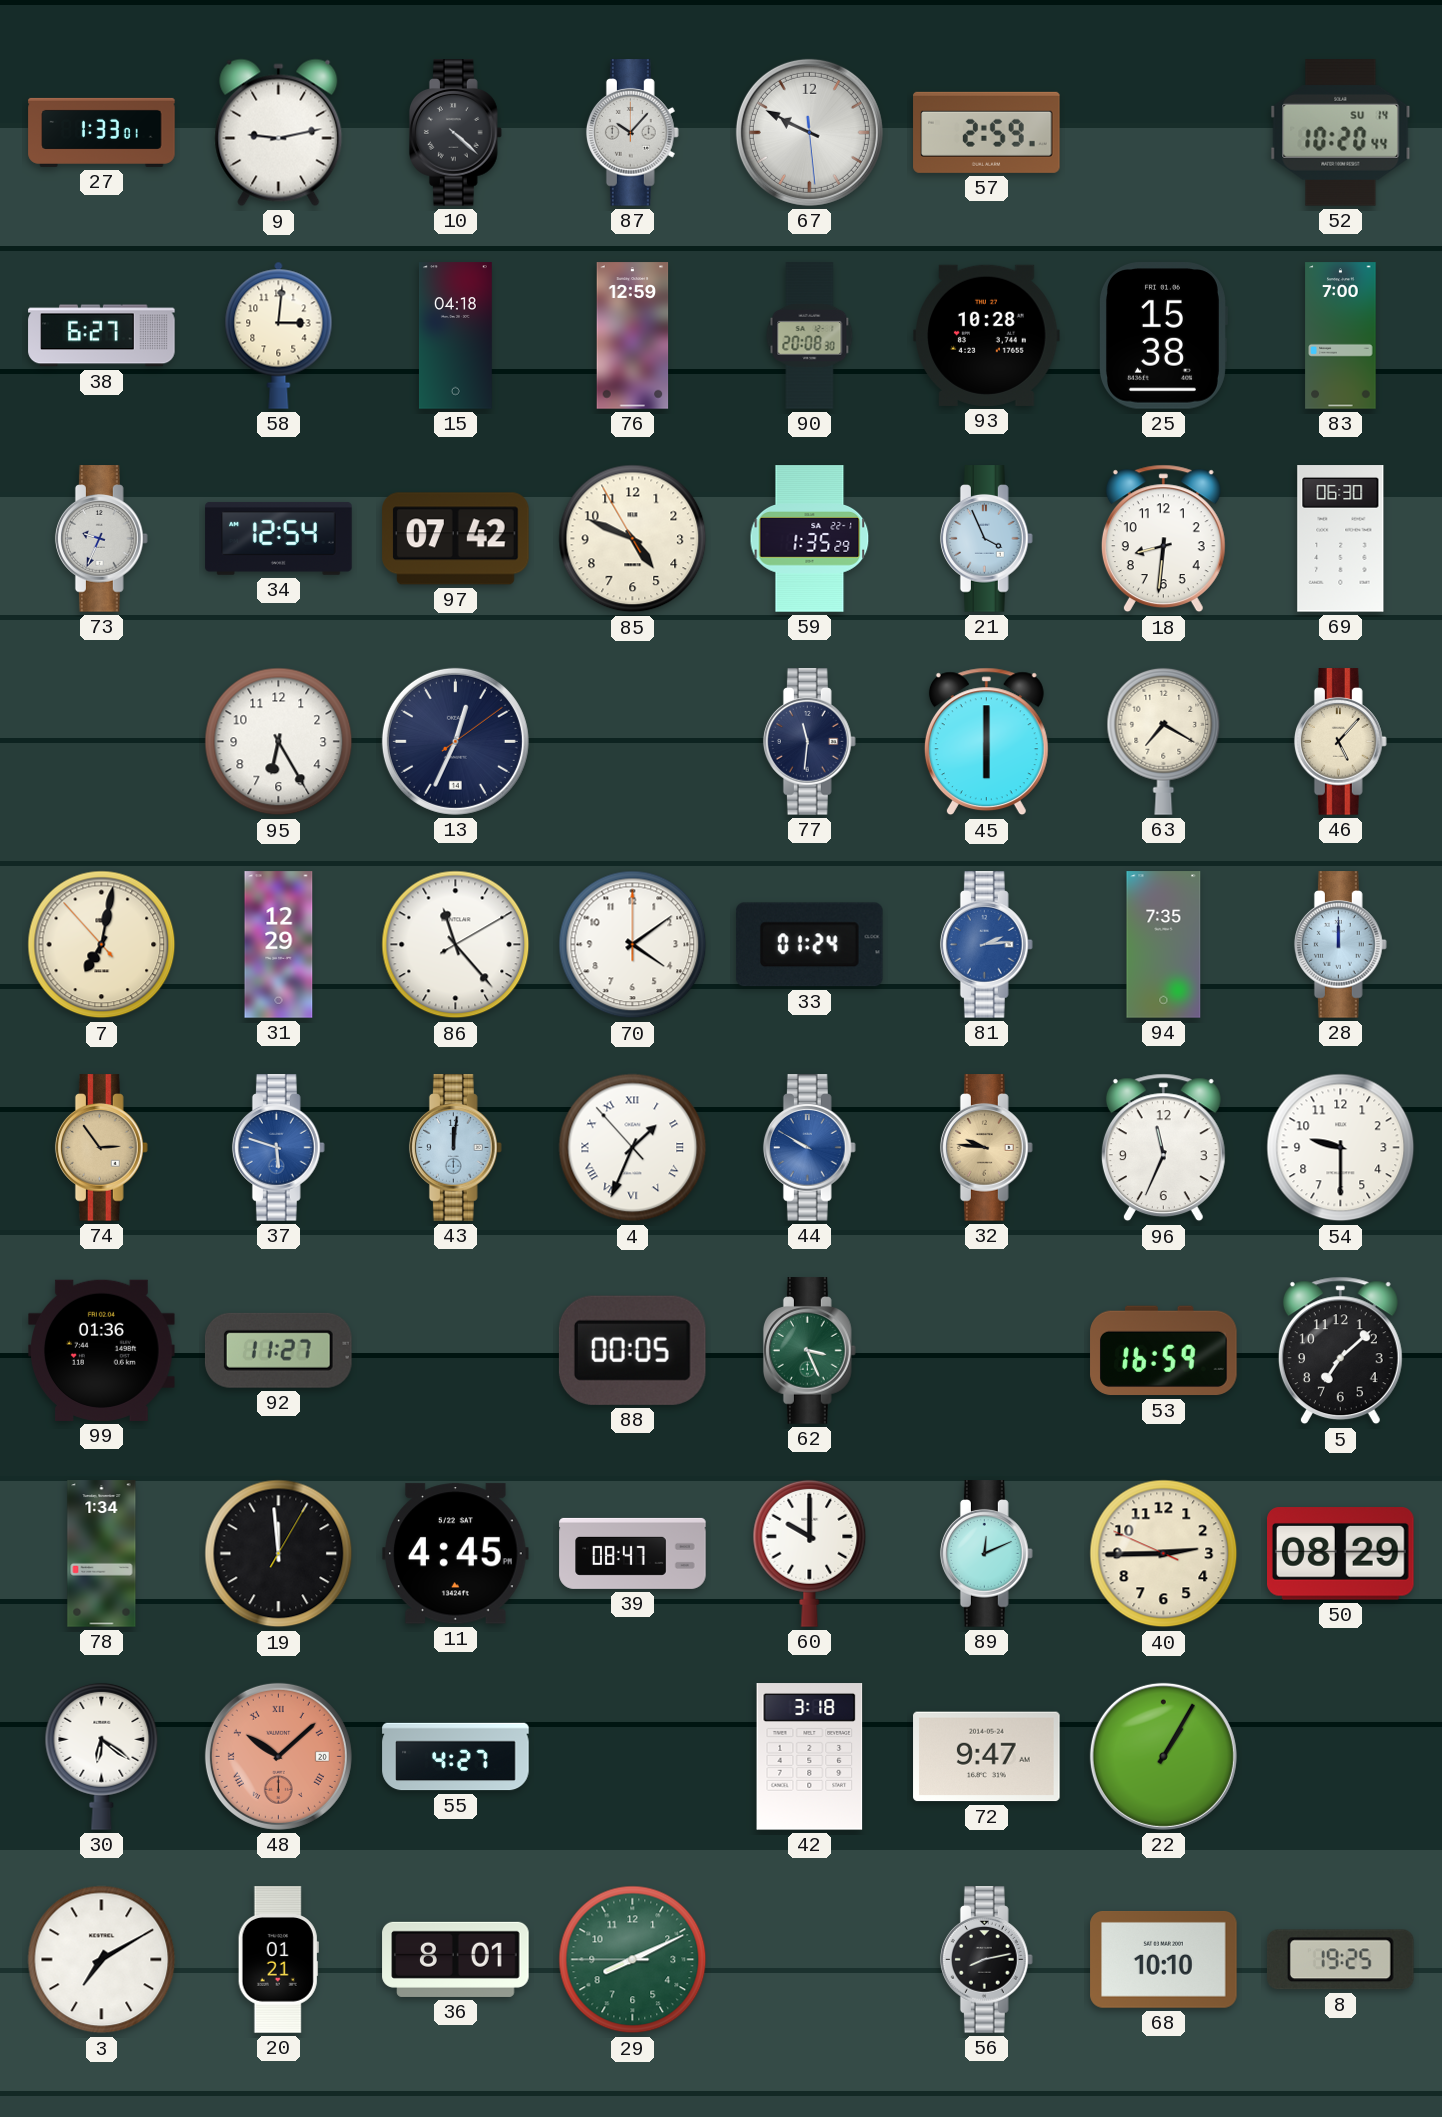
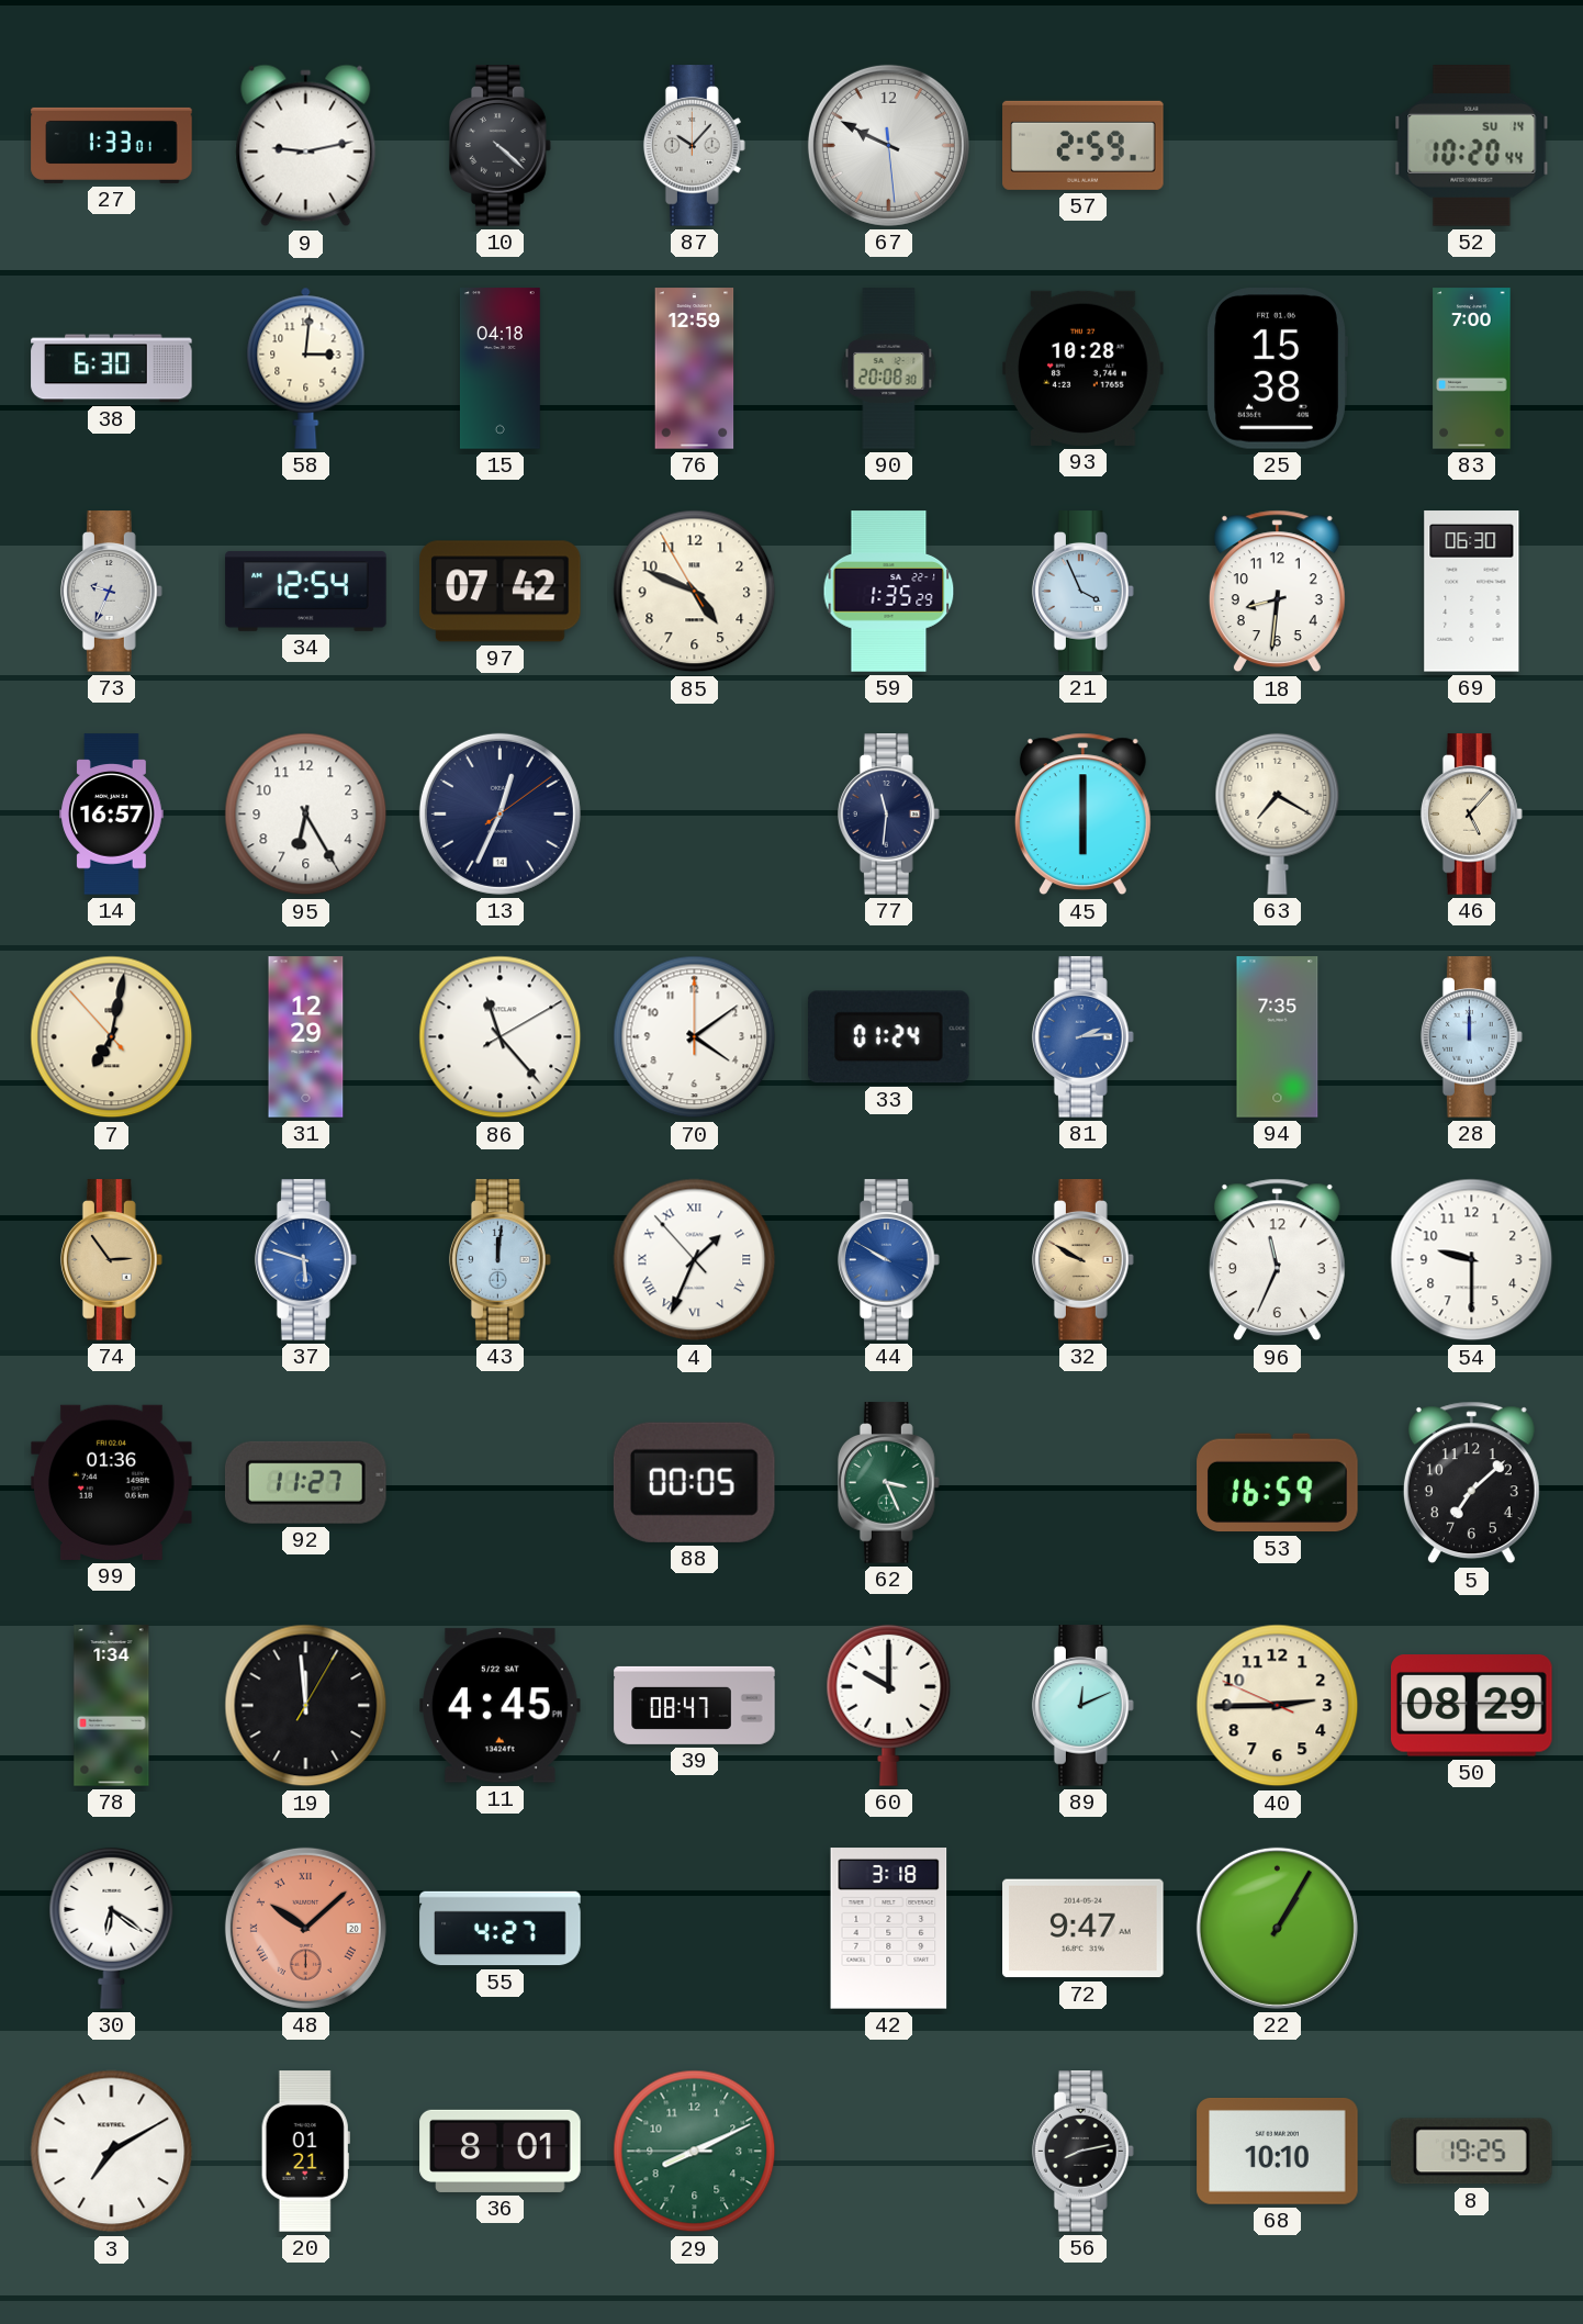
38: 6:27 -> 6:30
14: none -> 16:57
32: 9:46 -> 9:50
